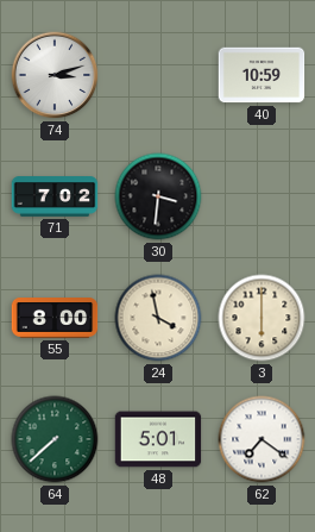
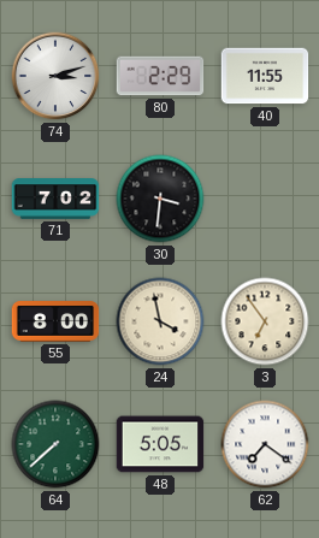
80: none -> 2:29
40: 10:59 -> 11:55
3: 6:00 -> 6:54
48: 5:01 -> 5:05
